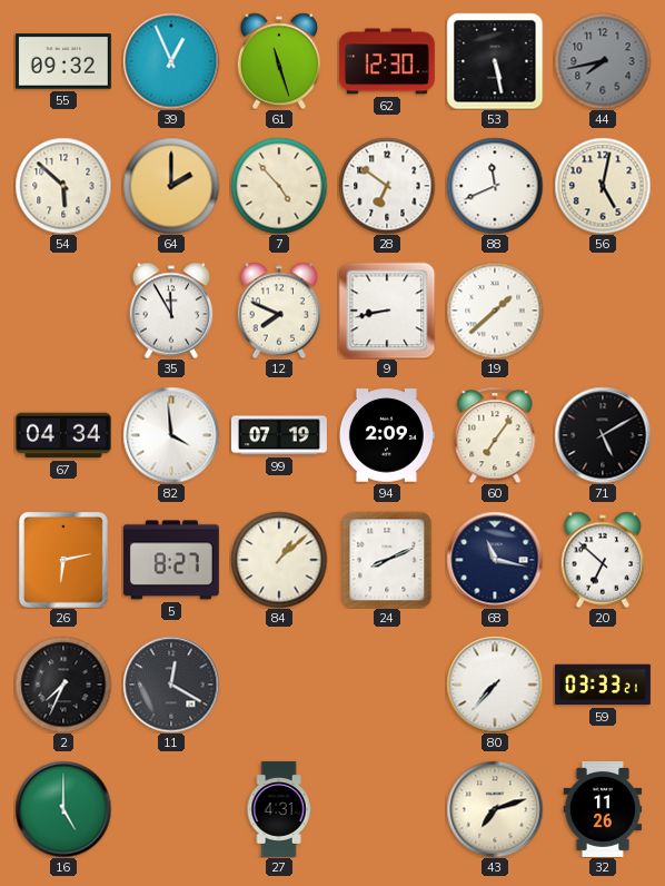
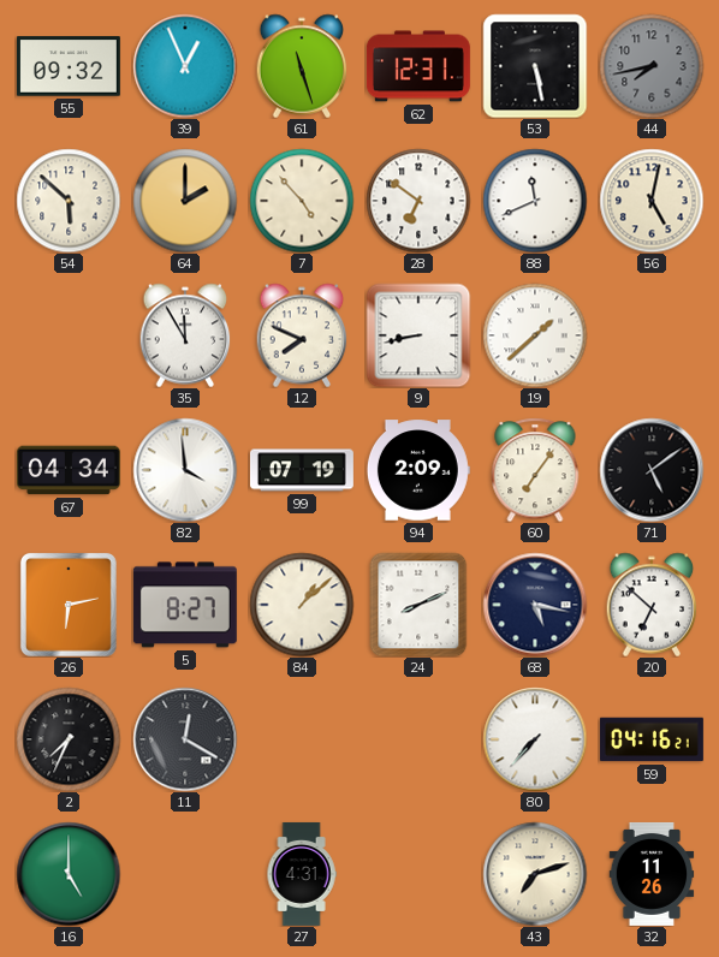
62: 12:30 -> 12:31
71: 5:10 -> 5:09
68: 11:17 -> 5:17
59: 03:33 -> 04:16
